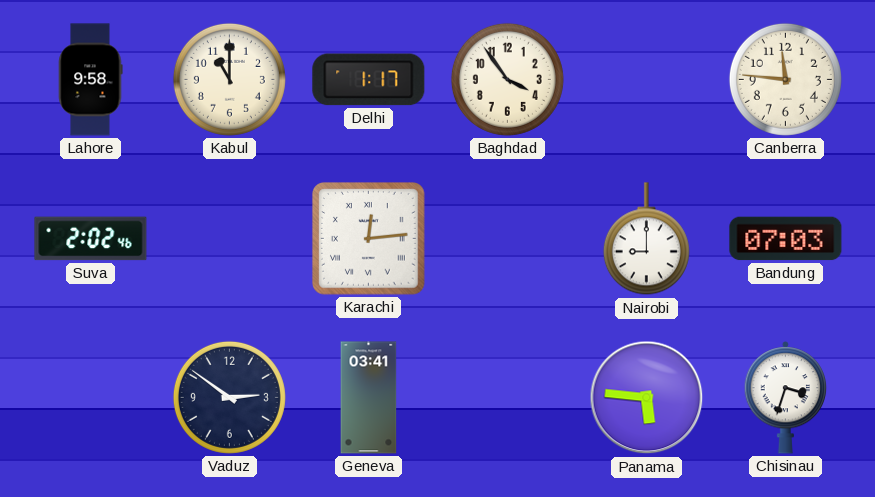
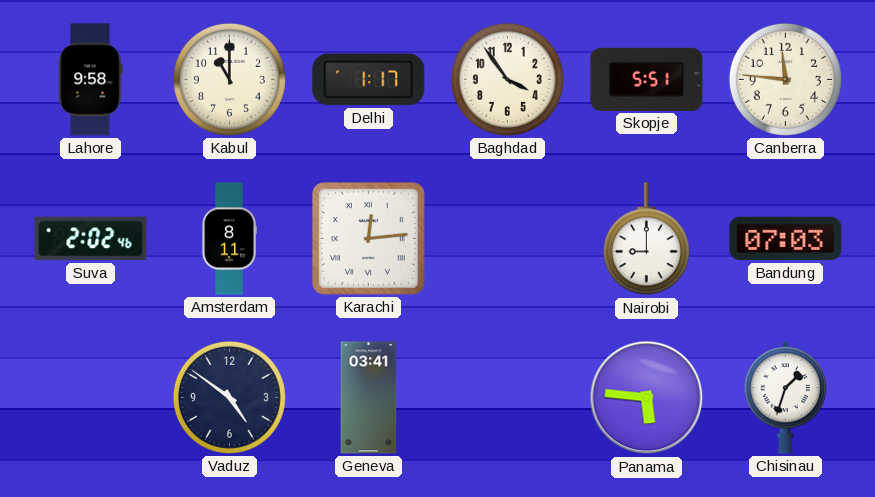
Skopje: none -> 5:51
Amsterdam: none -> 8:11
Vaduz: 2:51 -> 4:51
Chisinau: 3:33 -> 1:33
